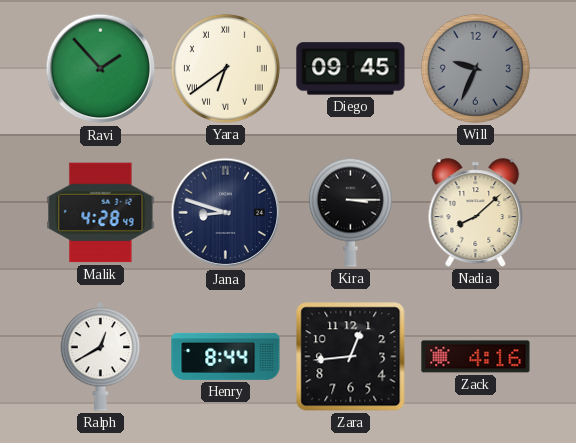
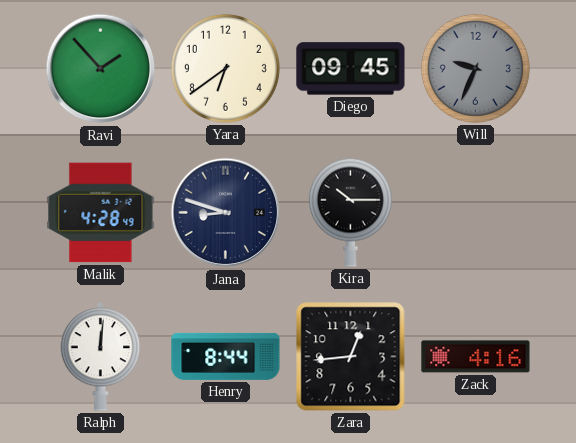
Yara numerals: Roman -> Arabic
Kira: 3:15 -> 10:15
Nadia: 8:08 -> none
Ralph: 12:40 -> 12:01
